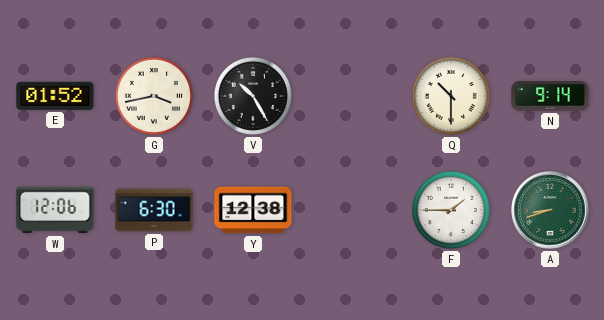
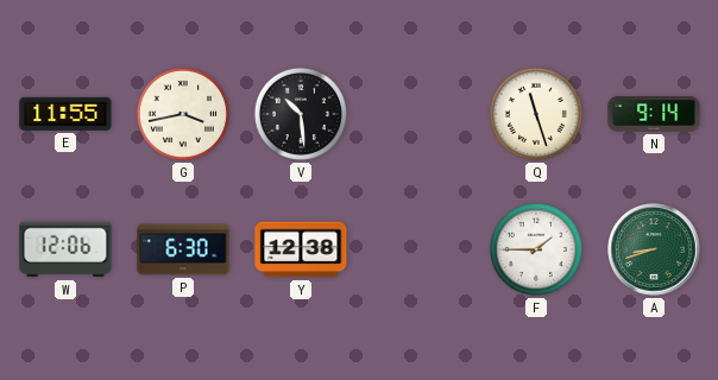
E: 01:52 -> 11:55
V: 10:25 -> 10:29
Q: 10:30 -> 11:27
